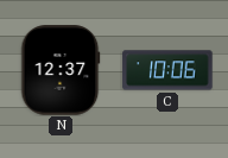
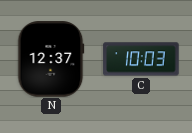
C: 10:06 -> 10:03
